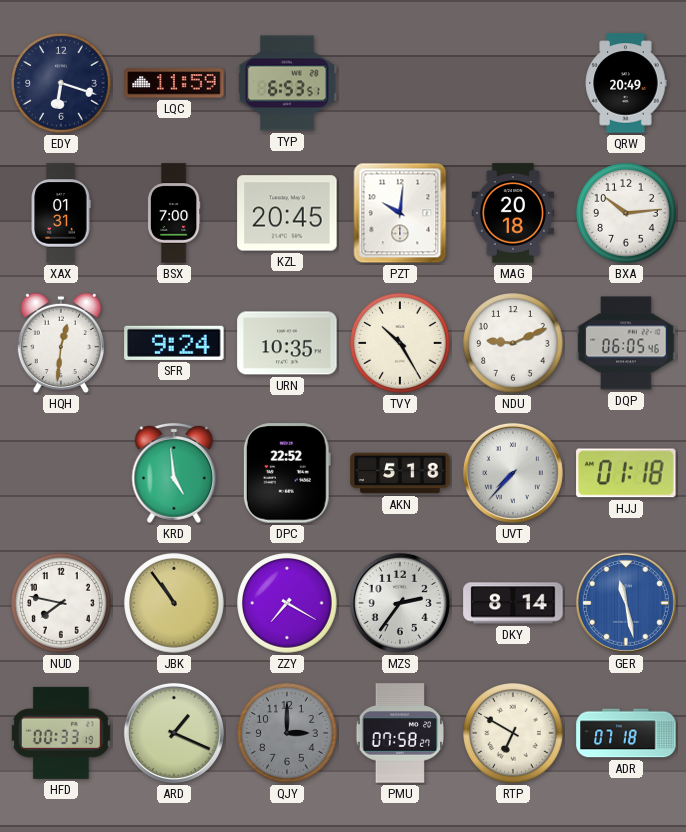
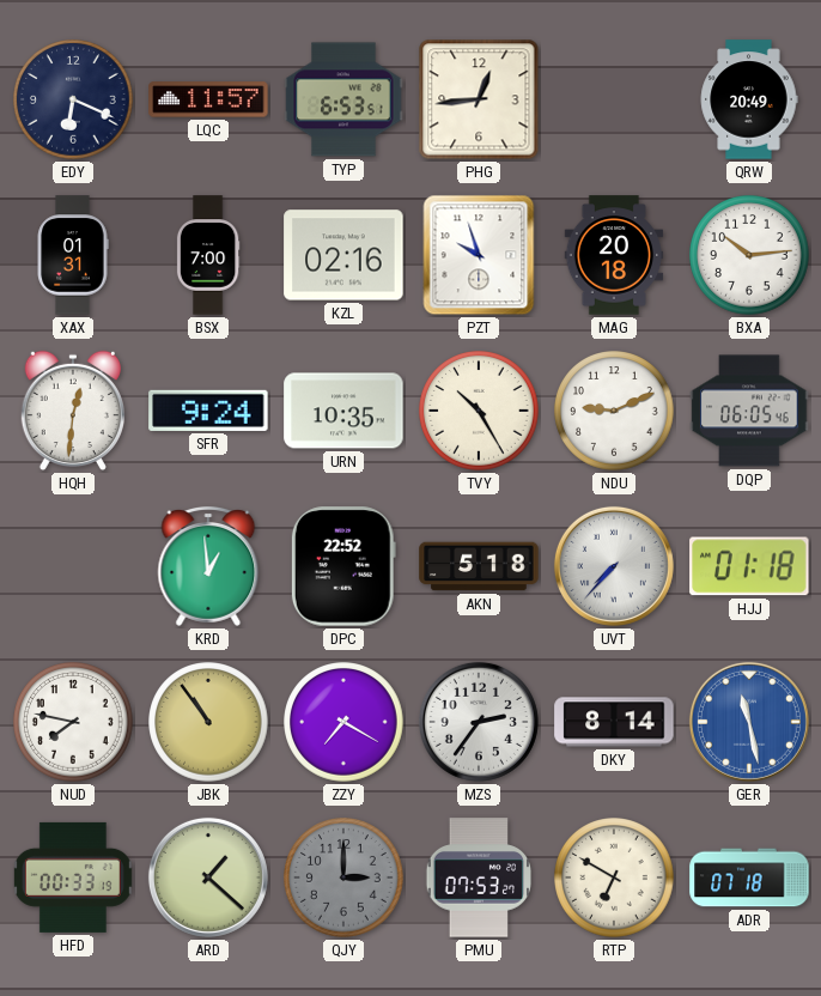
EDY: 6:18 -> 6:19
LQC: 11:59 -> 11:57
PHG: none -> 12:44
KZL: 20:45 -> 02:16
PZT: 10:01 -> 9:57
KRD: 4:59 -> 12:59
ARD: 1:19 -> 1:22
PMU: 07:58 -> 07:53
